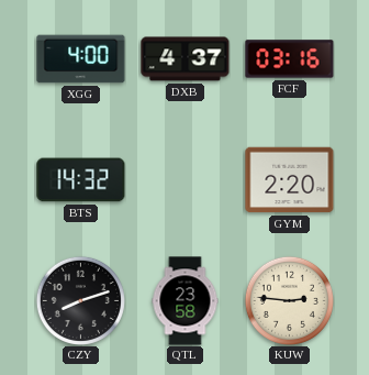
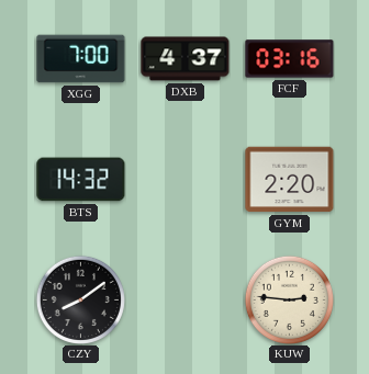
XGG: 4:00 -> 7:00
CZY: 8:12 -> 8:09
QTL: 23:58 -> none
